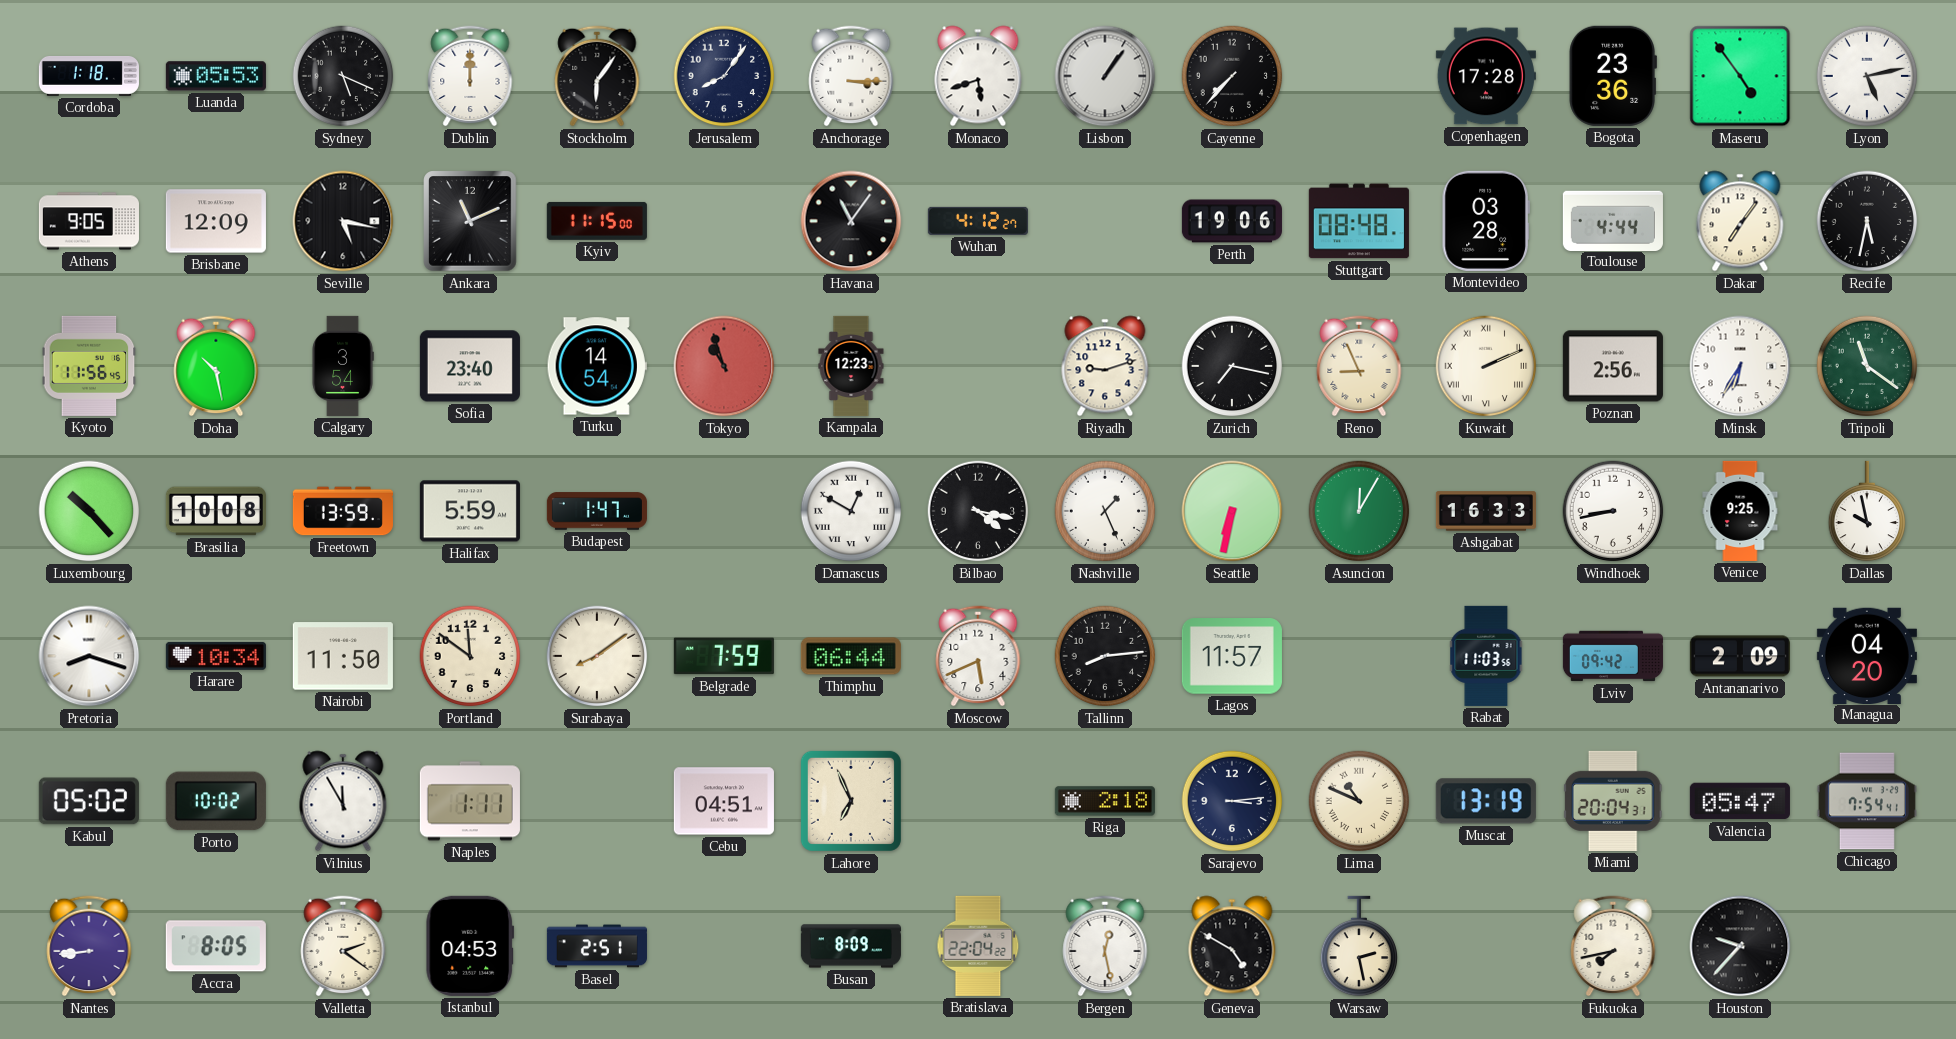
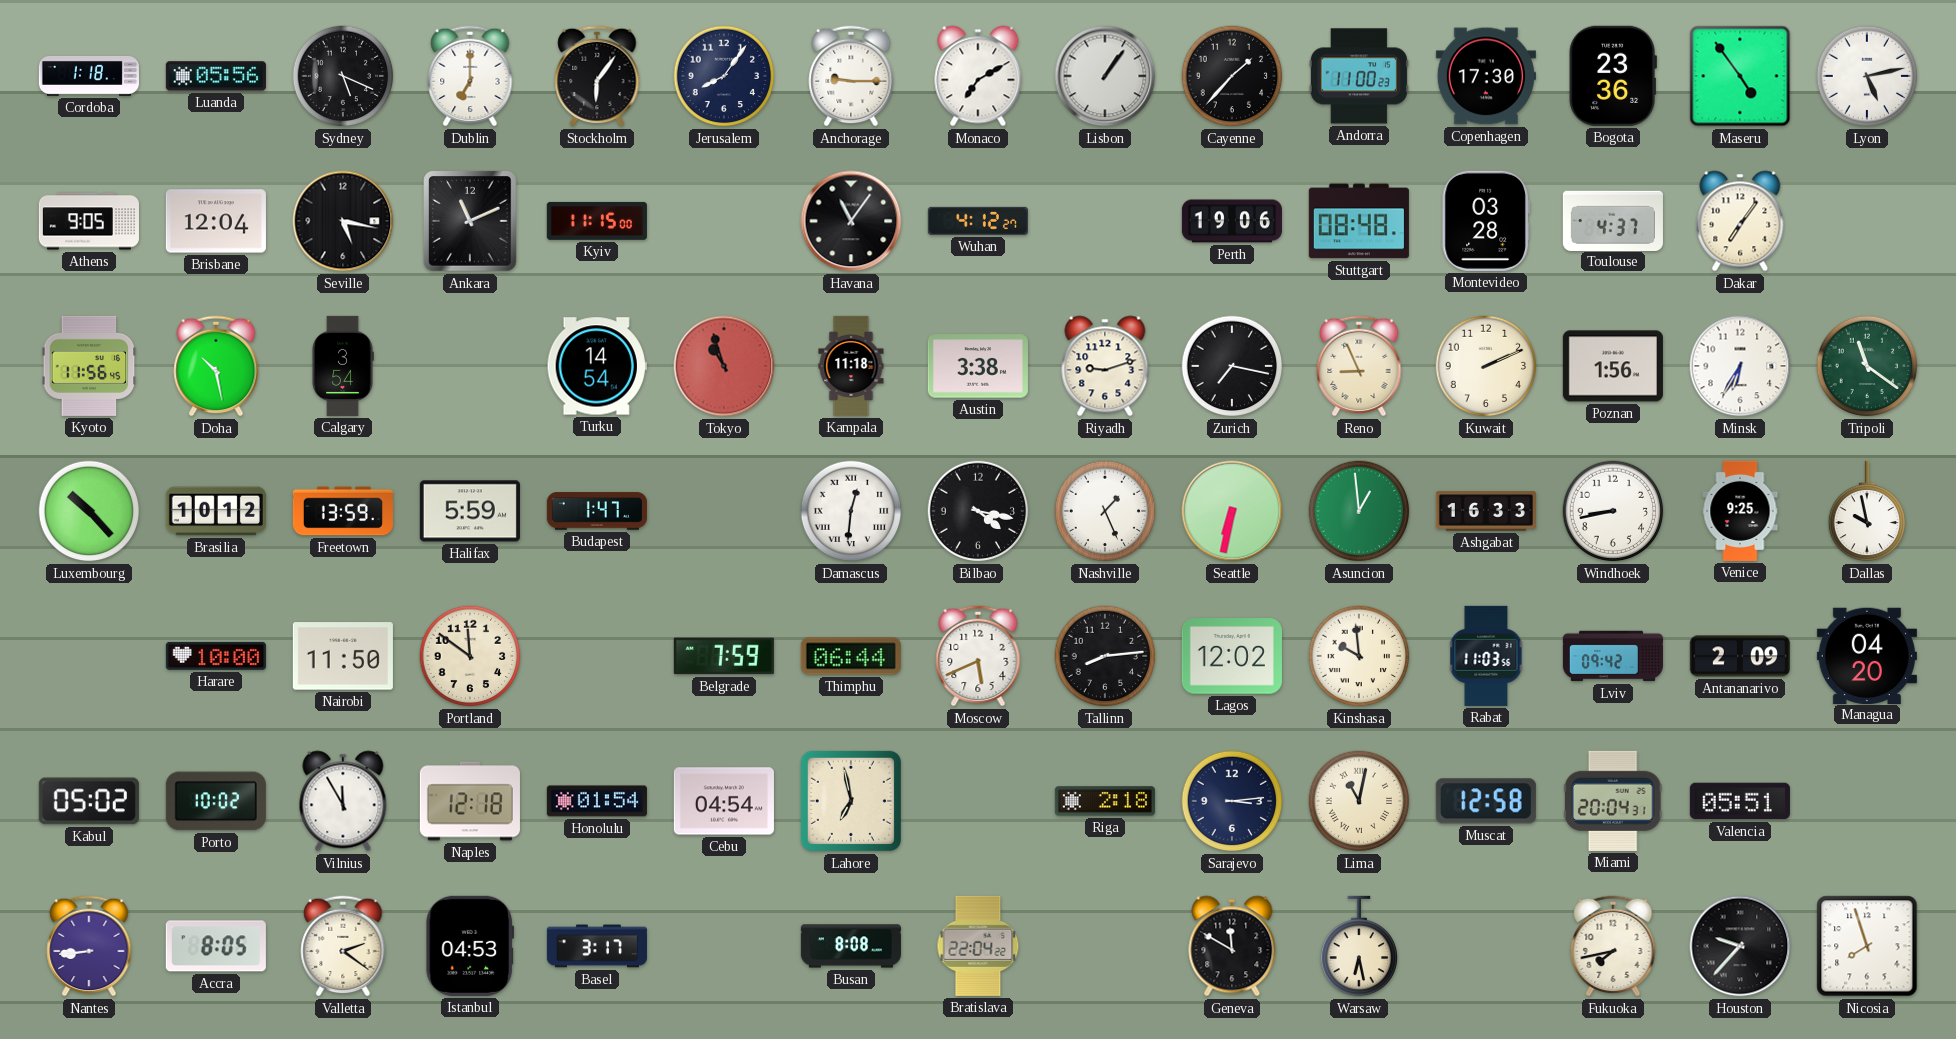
Luanda: 05:53 -> 05:56
Dublin: 12:00 -> 7:00
Anchorage: 3:15 -> 9:15
Monaco: 5:42 -> 7:10
Cayenne: 7:37 -> 1:37
Andorra: none -> 11:00
Copenhagen: 17:28 -> 17:30
Brisbane: 12:09 -> 12:04
Toulouse: 4:44 -> 4:37
Recife: 5:32 -> none
Sofia: 23:40 -> none
Kampala: 12:23 -> 11:18
Austin: none -> 3:38
Kuwait numerals: Roman -> Arabic
Poznan: 2:56 -> 1:56
Brasilia: 10:08 -> 10:12
Damascus: 12:50 -> 12:31
Asuncion: 12:05 -> 12:59
Pretoria: 8:18 -> none
Harare: 10:34 -> 10:00
Surabaya: 8:09 -> none
Lagos: 11:57 -> 12:02
Kinshasa: none -> 9:59
Naples: 1:11 -> 12:18
Honolulu: none -> 01:54
Cebu: 04:51 -> 04:54
Lahore: 6:56 -> 6:58
Lima: 10:49 -> 11:02
Muscat: 13:19 -> 12:58
Valencia: 05:47 -> 05:51
Chicago: 7:54 -> none
Basel: 2:51 -> 3:17
Busan: 8:09 -> 8:08
Bergen: 12:28 -> none
Geneva: 4:50 -> 11:50
Warsaw: 2:28 -> 6:28
Nicosia: none -> 7:57
